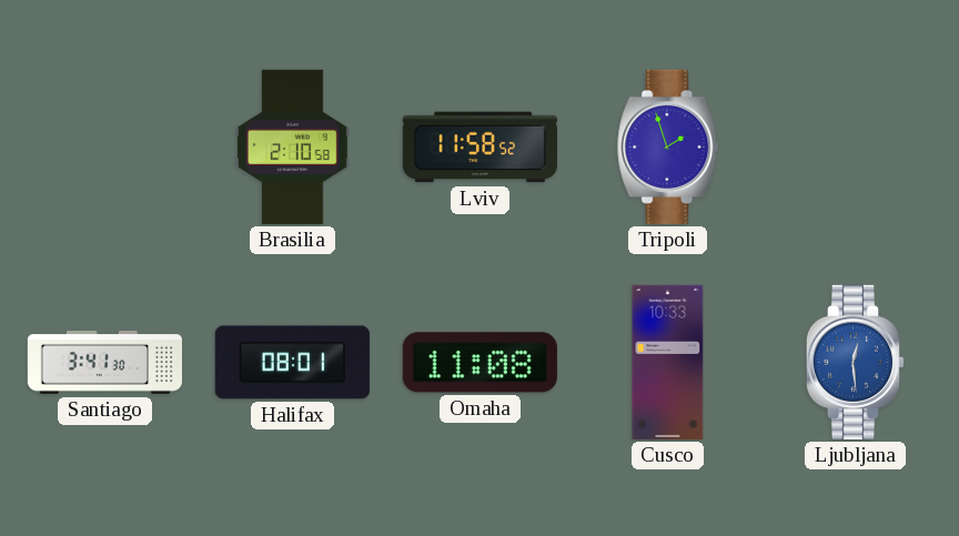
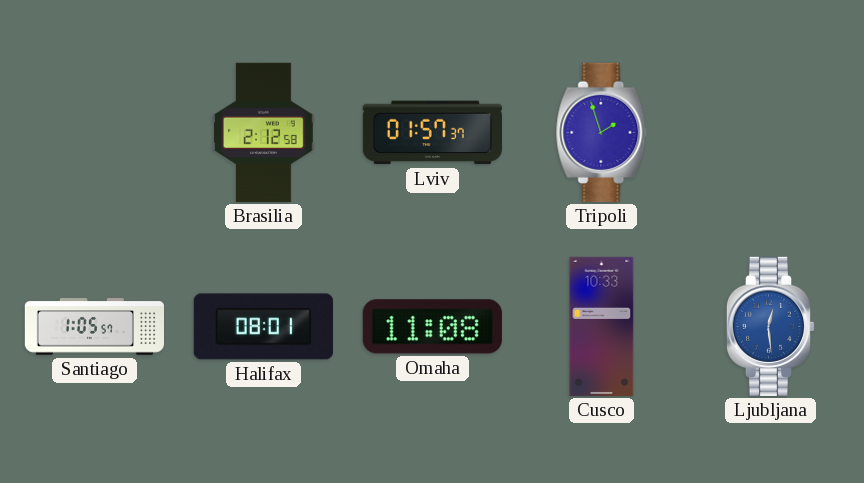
Brasilia: 2:10 -> 2:12
Lviv: 11:58 -> 01:57
Santiago: 3:41 -> 1:05
